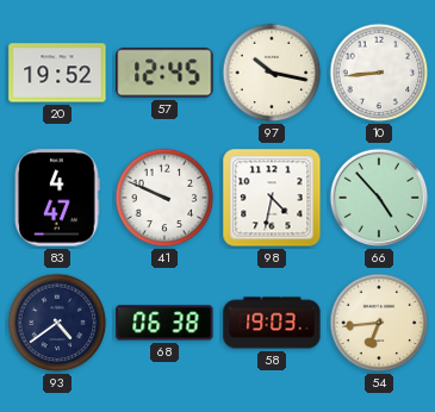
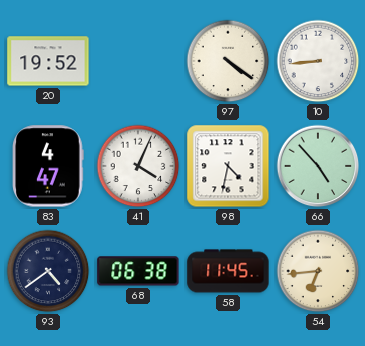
57: 12:45 -> none
97: 10:17 -> 4:21
41: 9:49 -> 4:04
58: 19:03 -> 11:45
